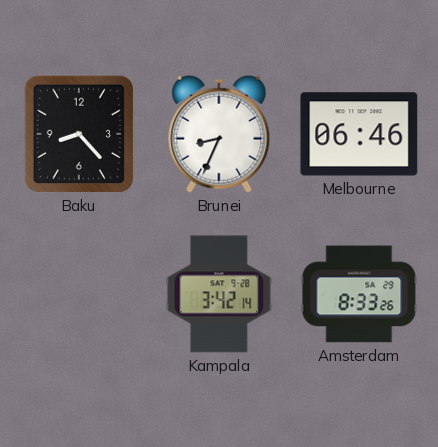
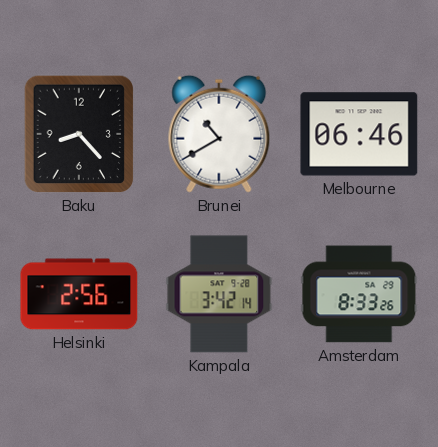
Brunei: 8:34 -> 10:40
Helsinki: none -> 2:56
